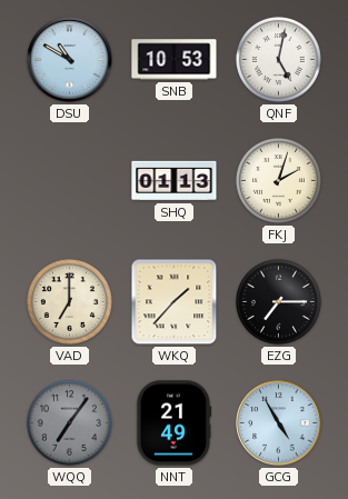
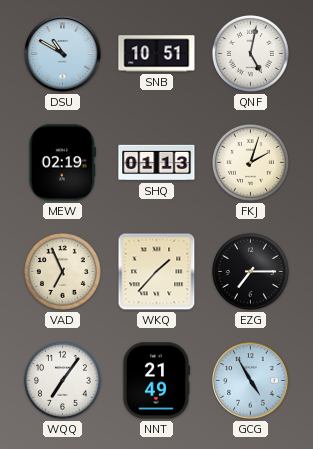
SNB: 10:53 -> 10:51
MEW: none -> 02:19
VAD: 7:00 -> 6:56
WQQ dial: grey -> white
